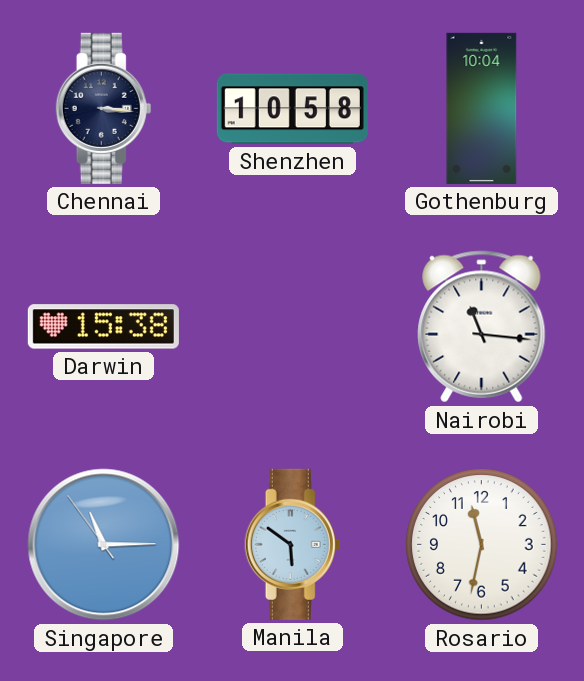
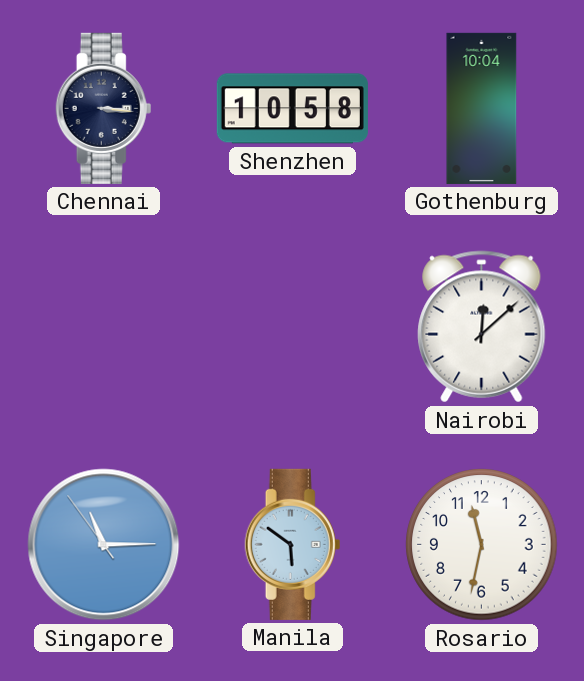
Darwin: 15:38 -> none
Nairobi: 11:16 -> 12:08
